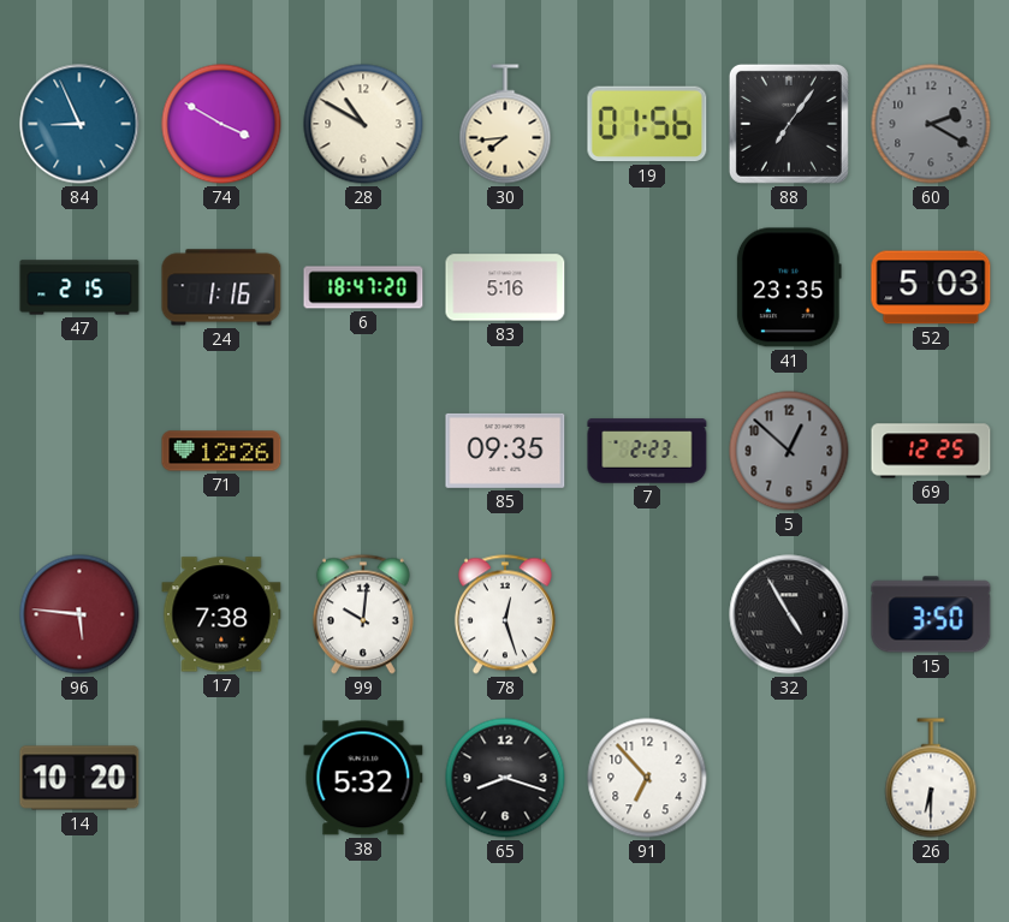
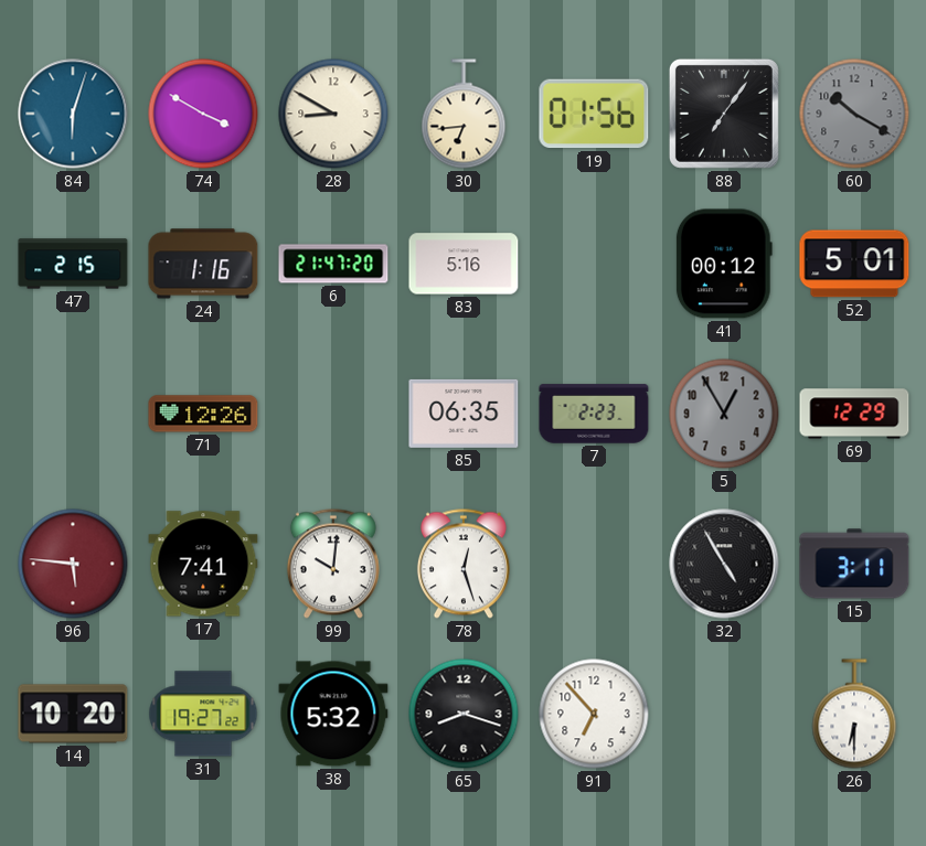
84: 8:56 -> 6:03
28: 10:50 -> 8:50
30: 7:44 -> 6:44
60: 2:20 -> 10:20
6: 18:47 -> 21:47
41: 23:35 -> 00:12
52: 5:03 -> 5:01
85: 09:35 -> 06:35
5: 12:52 -> 12:55
69: 12:25 -> 12:29
17: 7:38 -> 7:41
15: 3:50 -> 3:11
31: none -> 19:27
